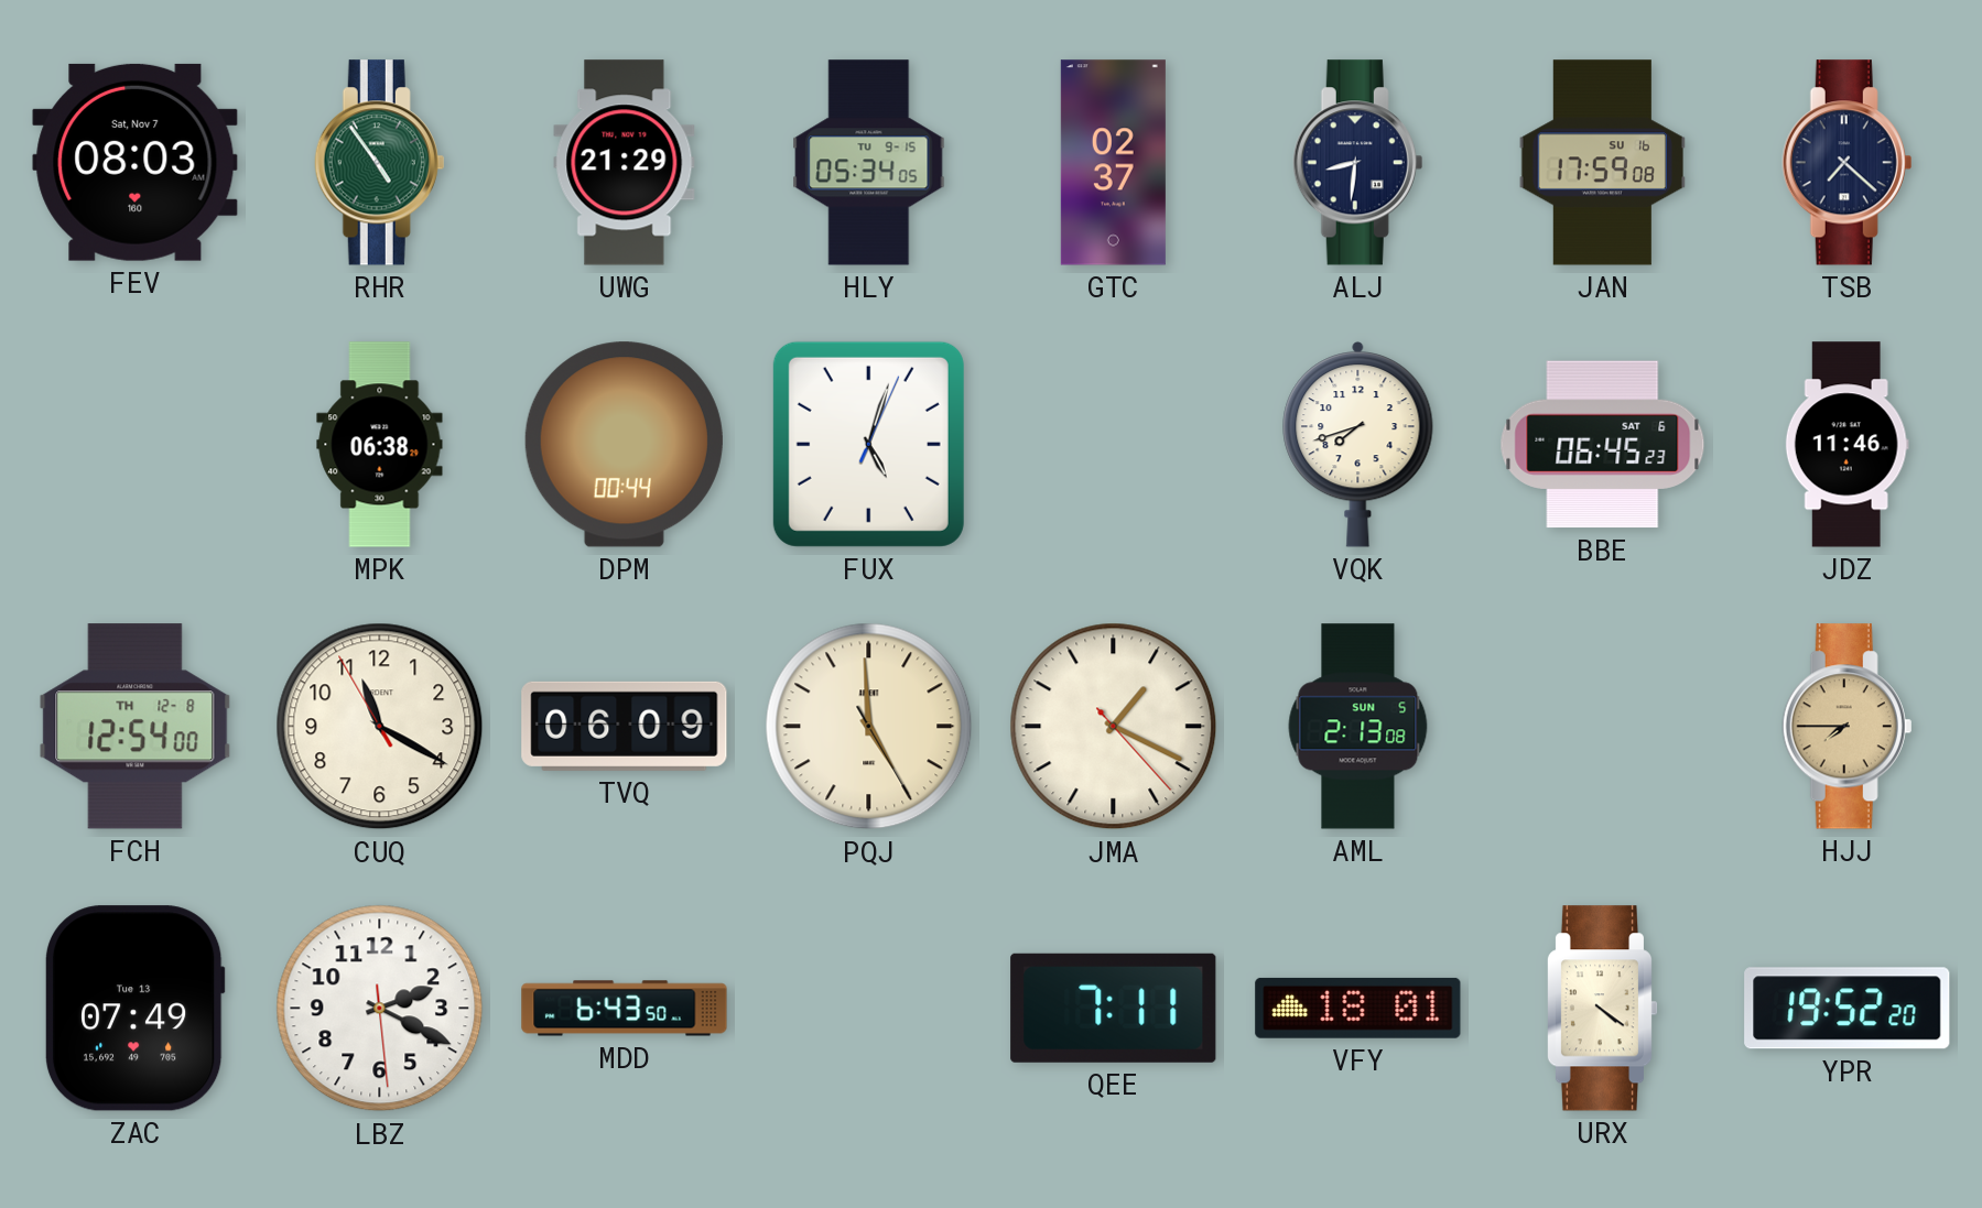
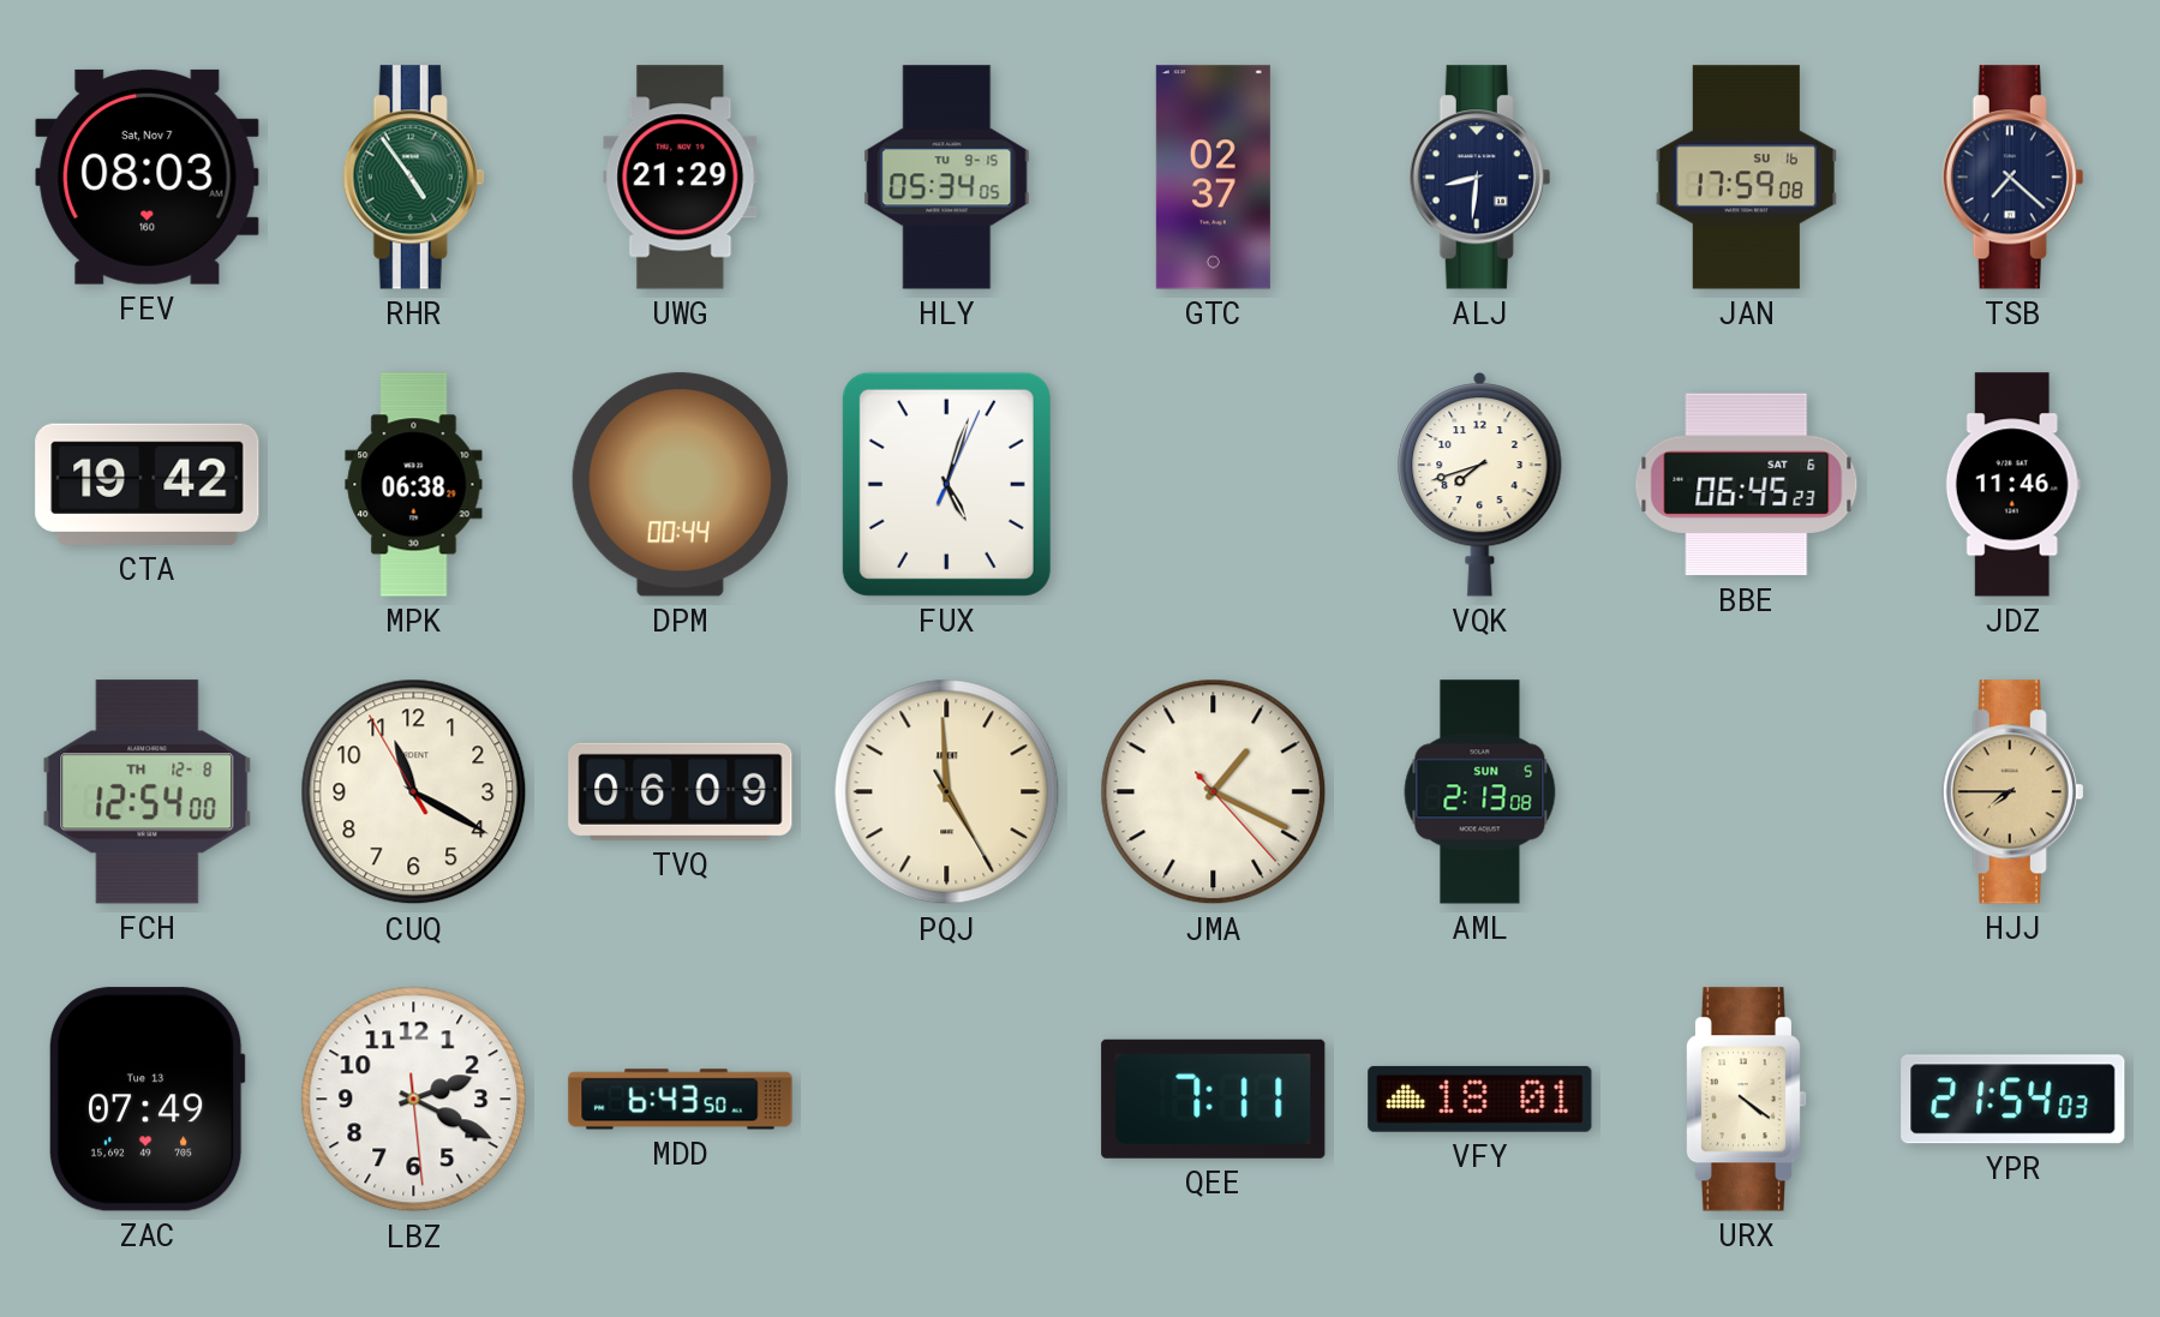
CTA: none -> 19:42
YPR: 19:52 -> 21:54
